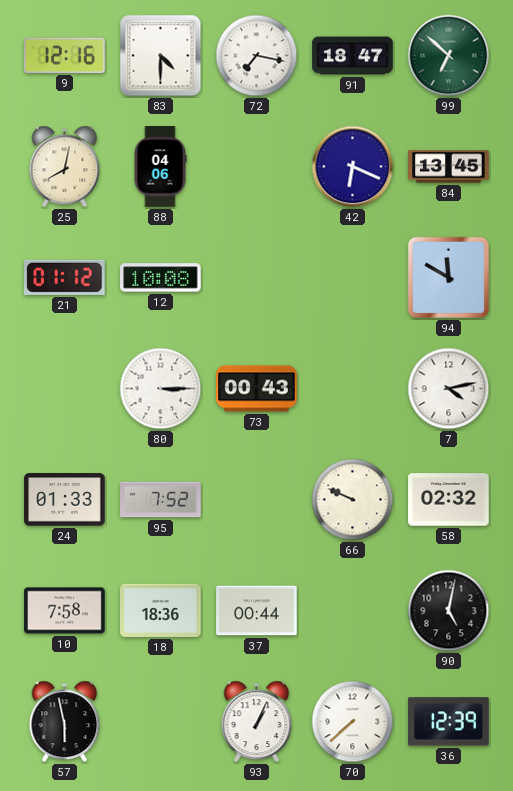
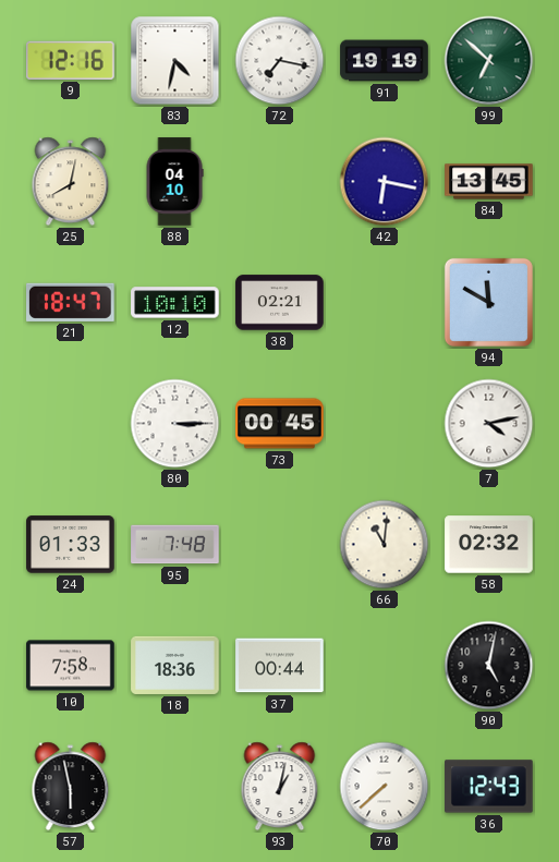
83: 4:30 -> 4:32
91: 18:47 -> 19:19
88: 04:06 -> 04:10
42: 6:19 -> 6:17
21: 01:12 -> 18:47
12: 10:08 -> 10:10
38: none -> 02:21
73: 00:43 -> 00:45
95: 7:52 -> 7:48
66: 9:49 -> 11:01
93: 1:04 -> 1:02
36: 12:39 -> 12:43
